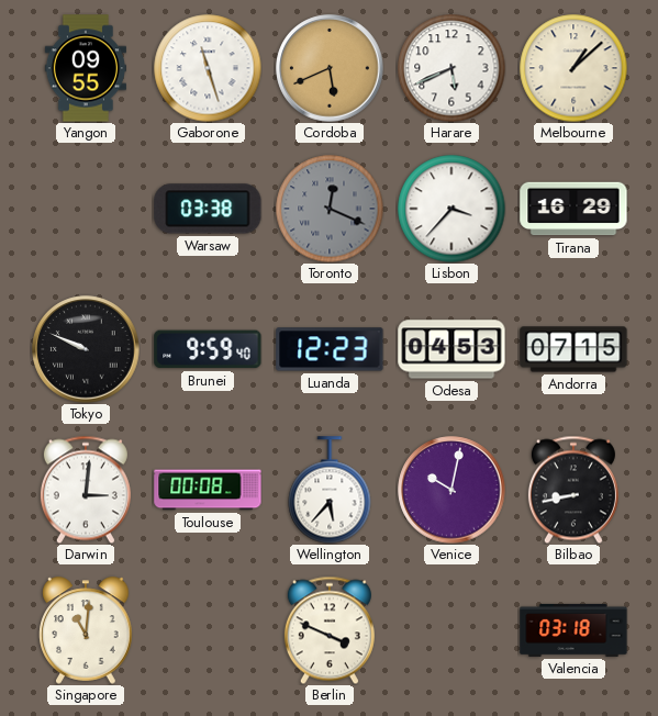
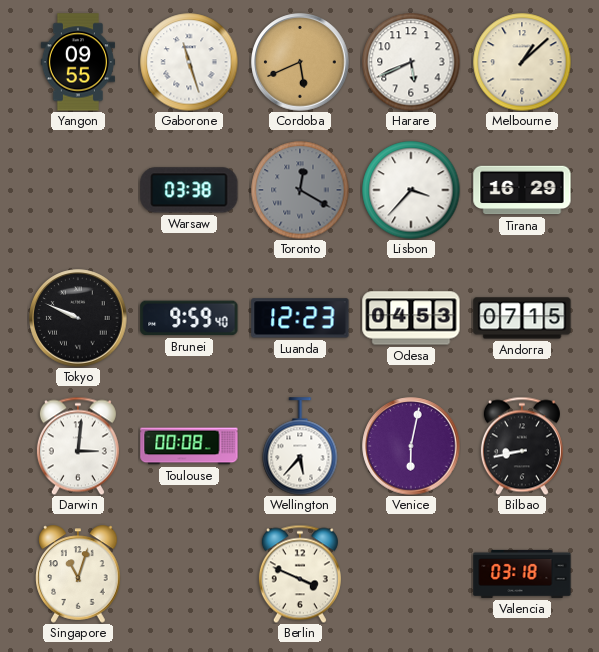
Toronto: 12:19 -> 12:20
Venice: 10:02 -> 6:02
Singapore: 11:01 -> 11:03
